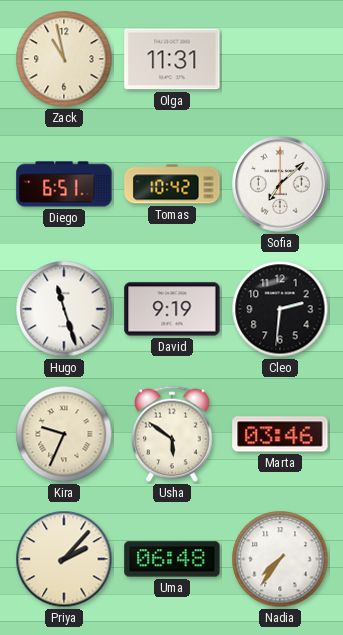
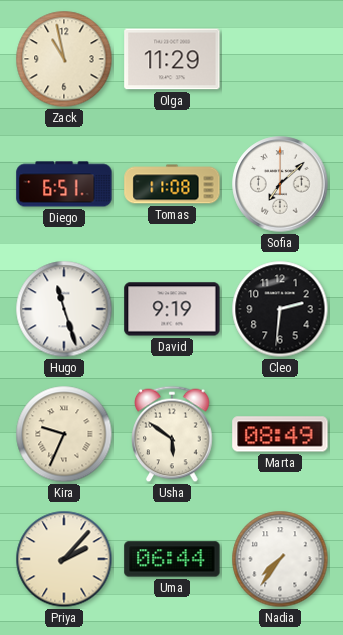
Olga: 11:31 -> 11:29
Tomas: 10:42 -> 11:08
Marta: 03:46 -> 08:49
Uma: 06:48 -> 06:44
